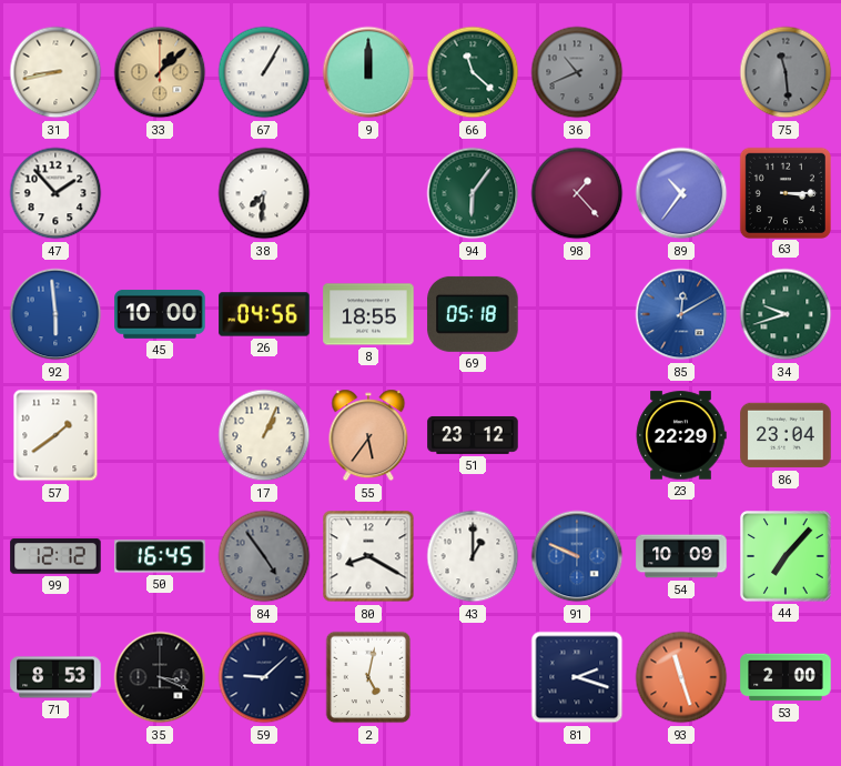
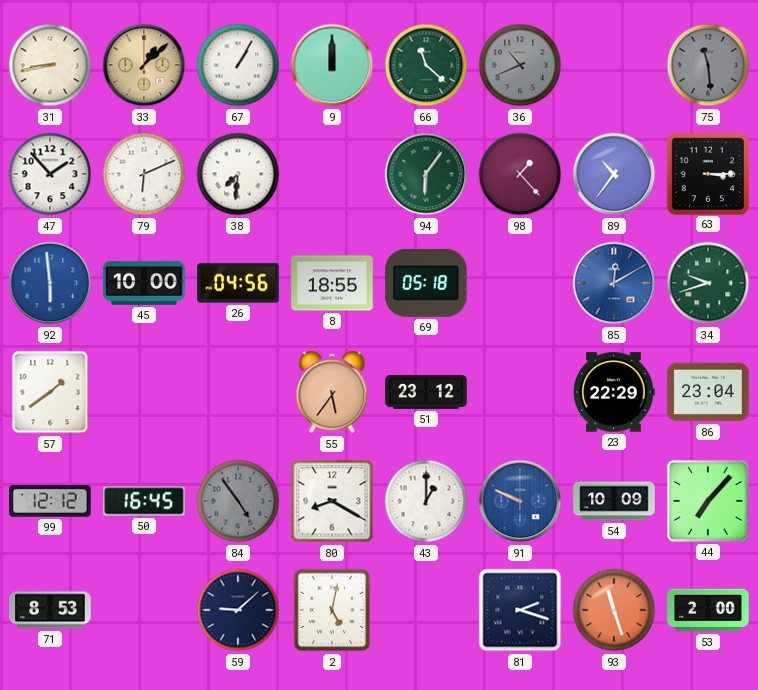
79: none -> 6:11
17: 1:04 -> none
35: 3:19 -> none
